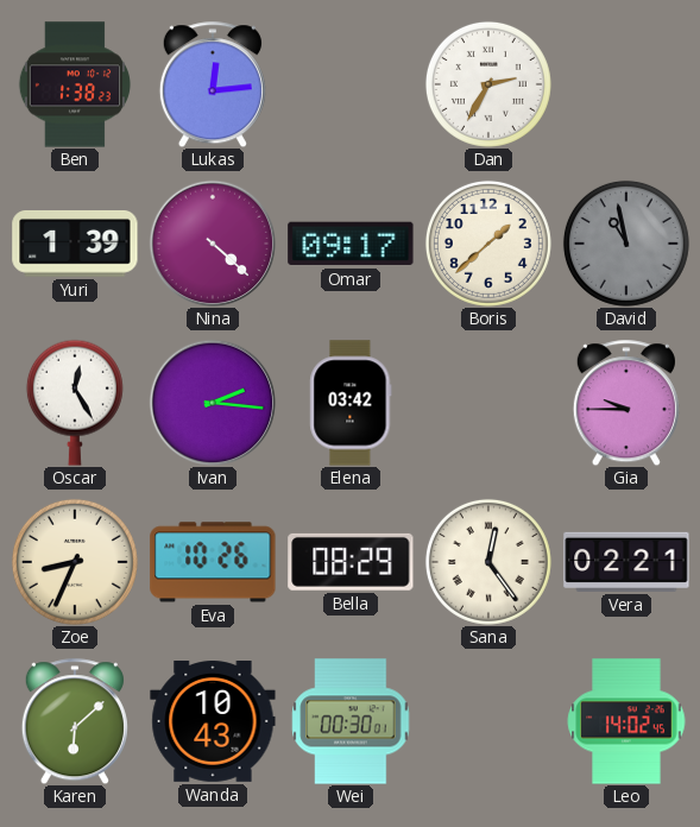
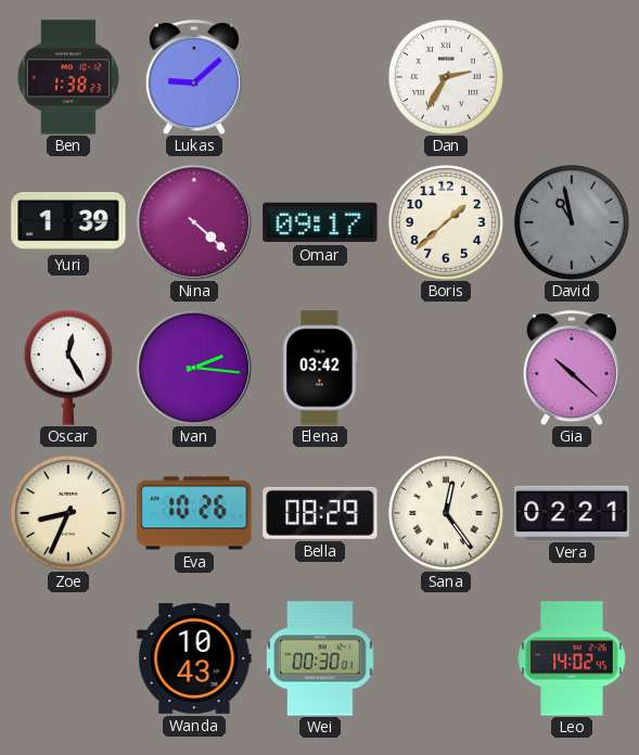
Lukas: 12:14 -> 9:08
Gia: 9:45 -> 10:22
Karen: 6:08 -> none
